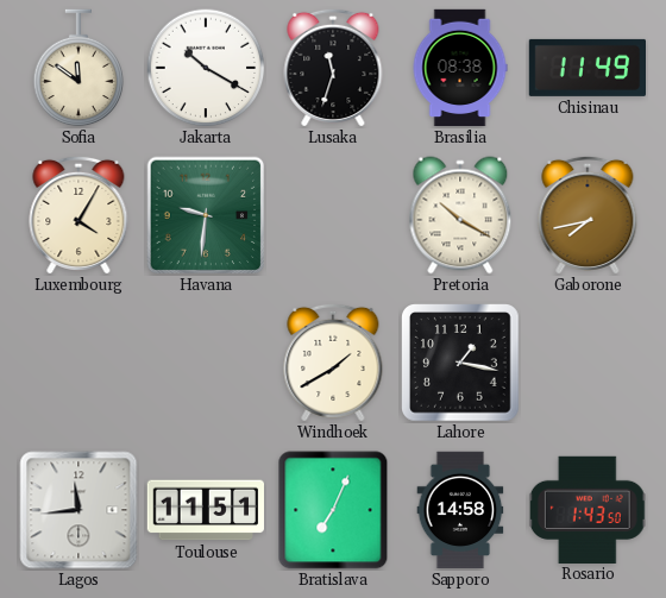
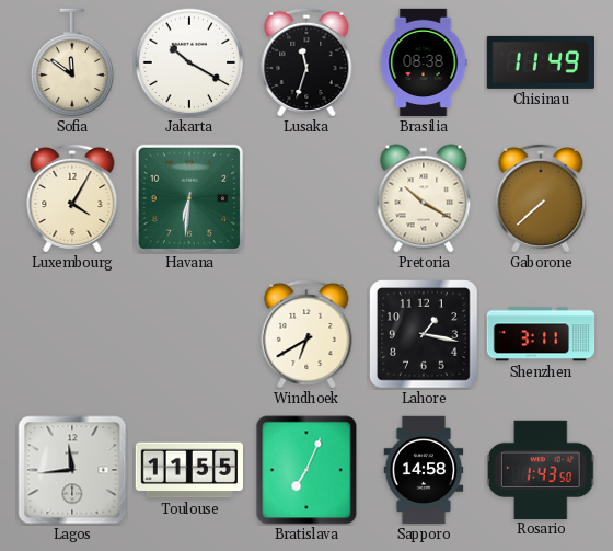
Havana: 9:31 -> 6:31
Gaborone: 7:43 -> 7:38
Windhoek: 1:40 -> 6:40
Shenzhen: none -> 3:11
Toulouse: 11:51 -> 11:55
